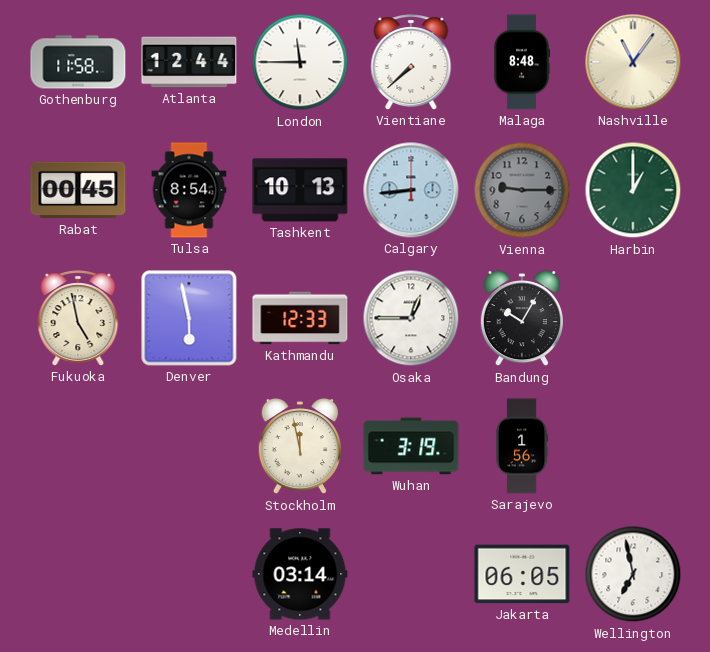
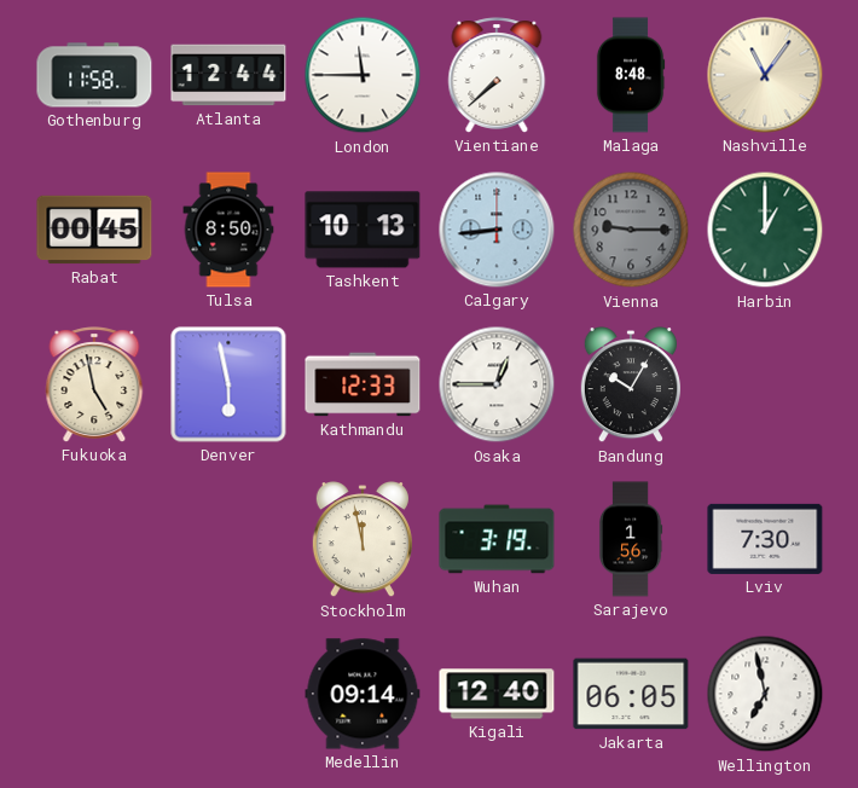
Tulsa: 8:54 -> 8:50
Lviv: none -> 7:30
Medellin: 03:14 -> 09:14
Kigali: none -> 12:40
